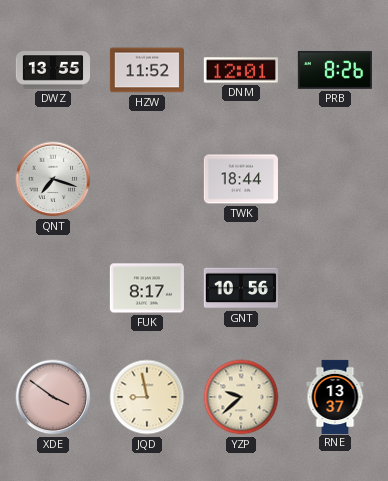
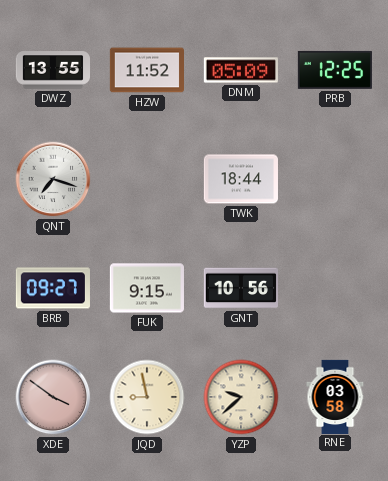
DNM: 12:01 -> 05:09
PRB: 8:26 -> 12:25
BRB: none -> 09:27
FUK: 8:17 -> 9:15
RNE: 13:37 -> 03:58
